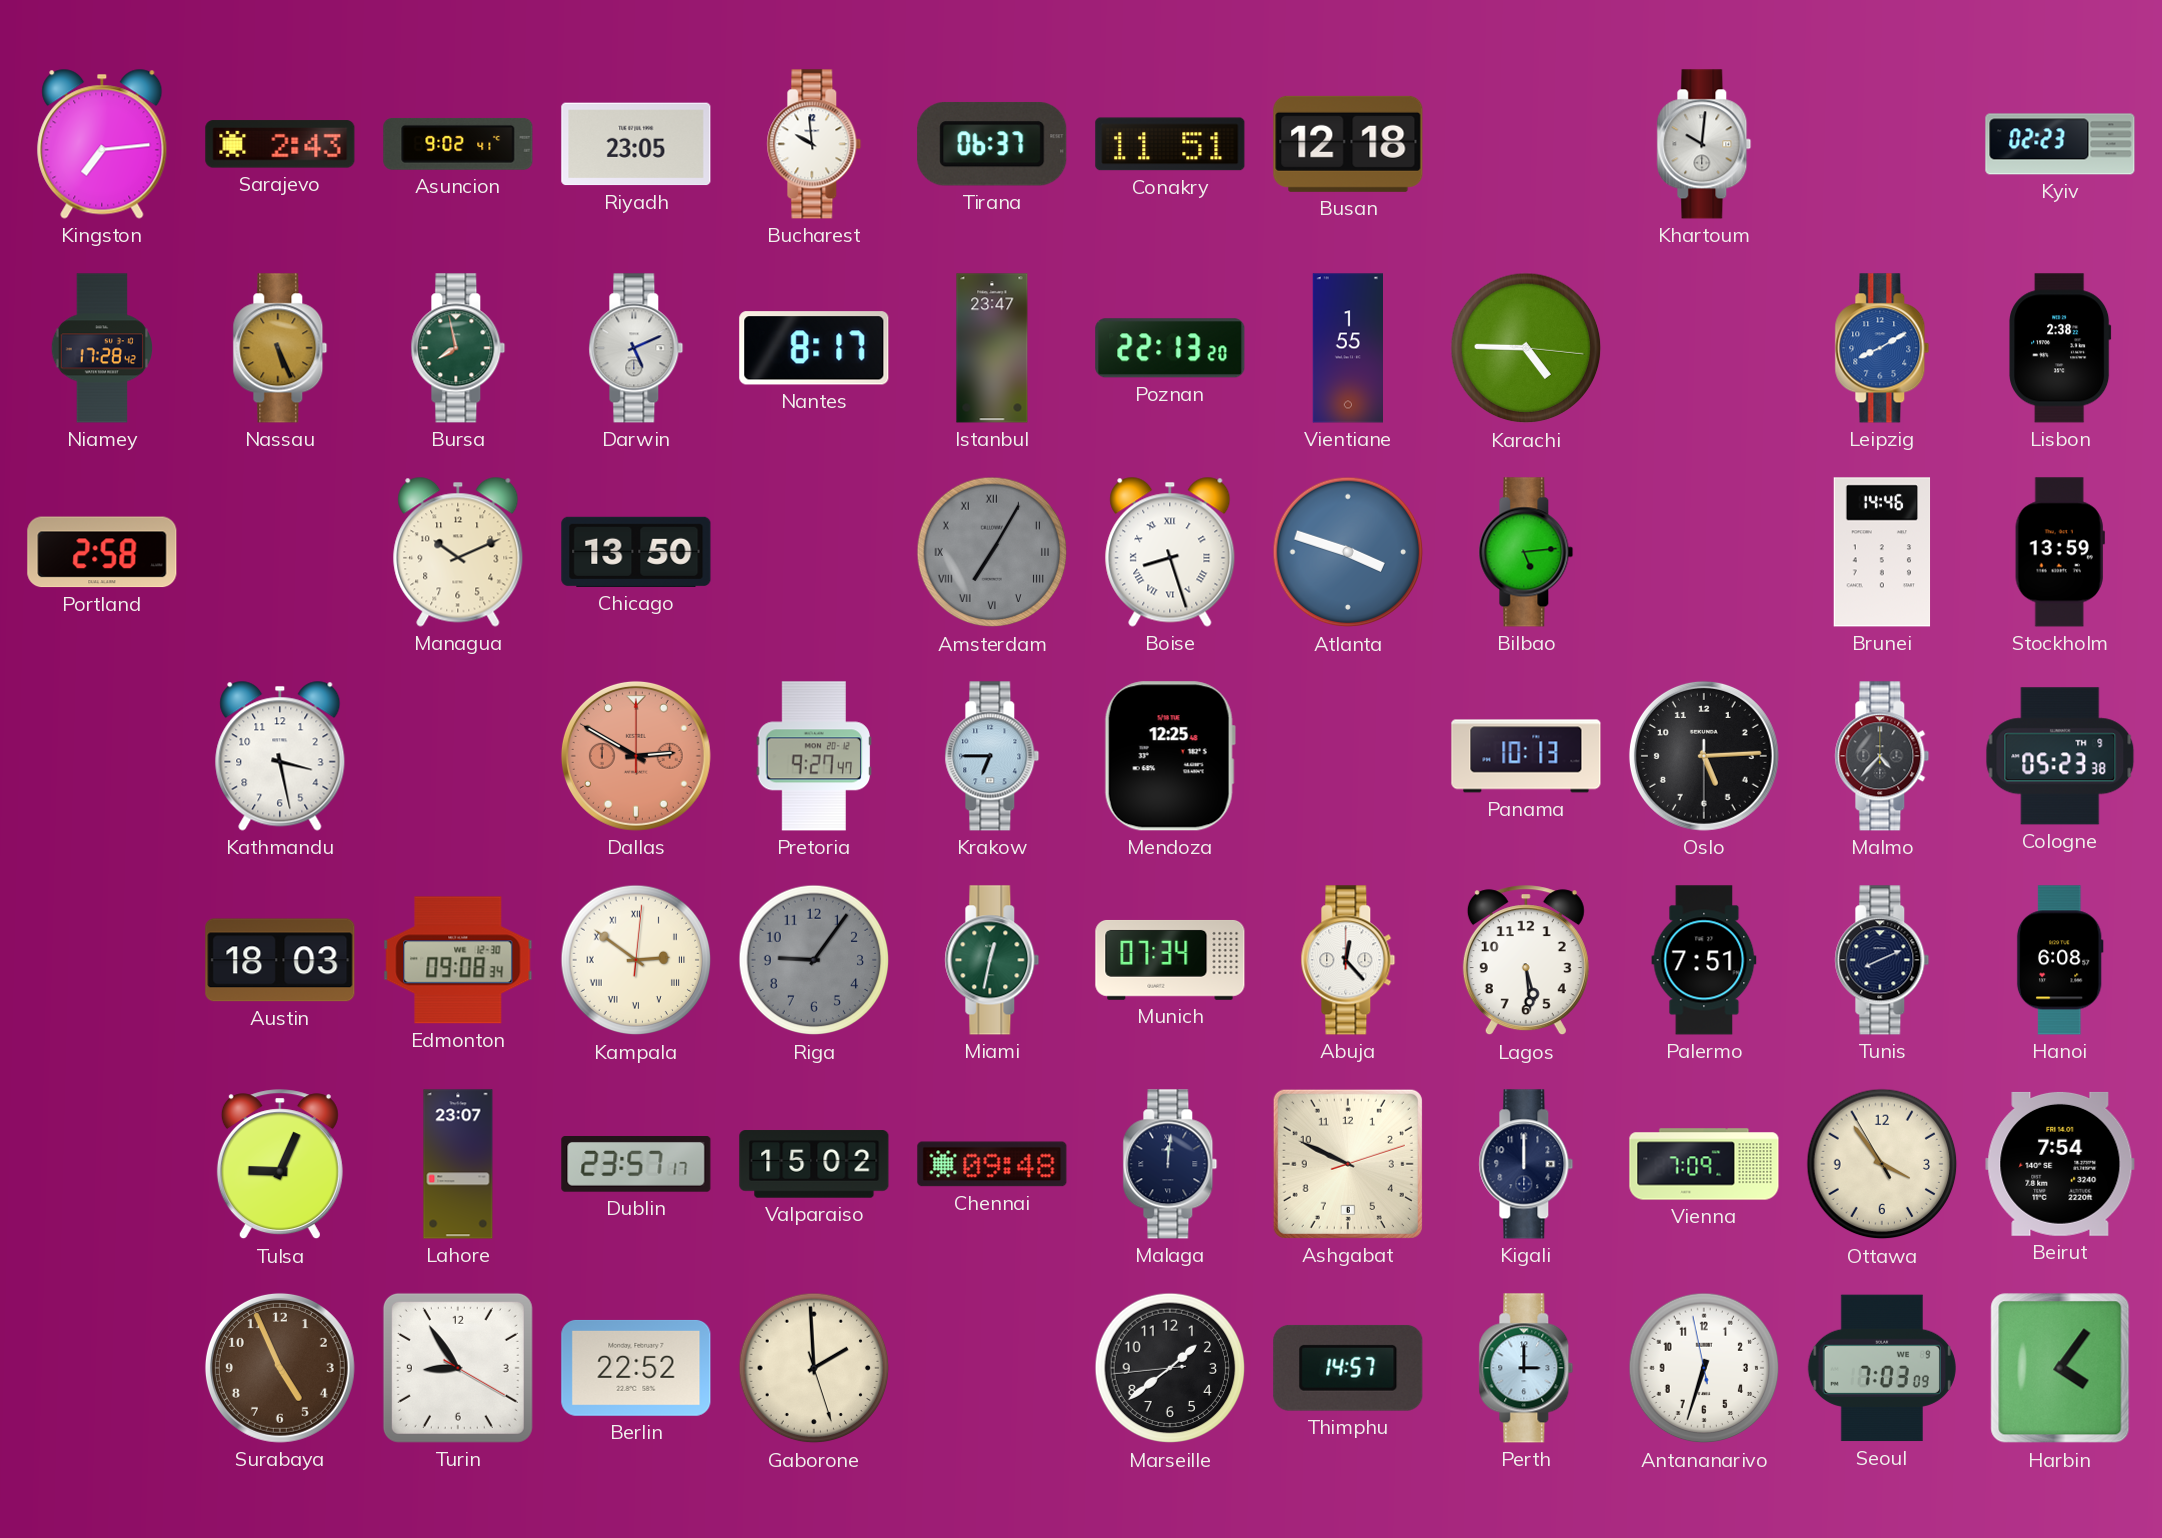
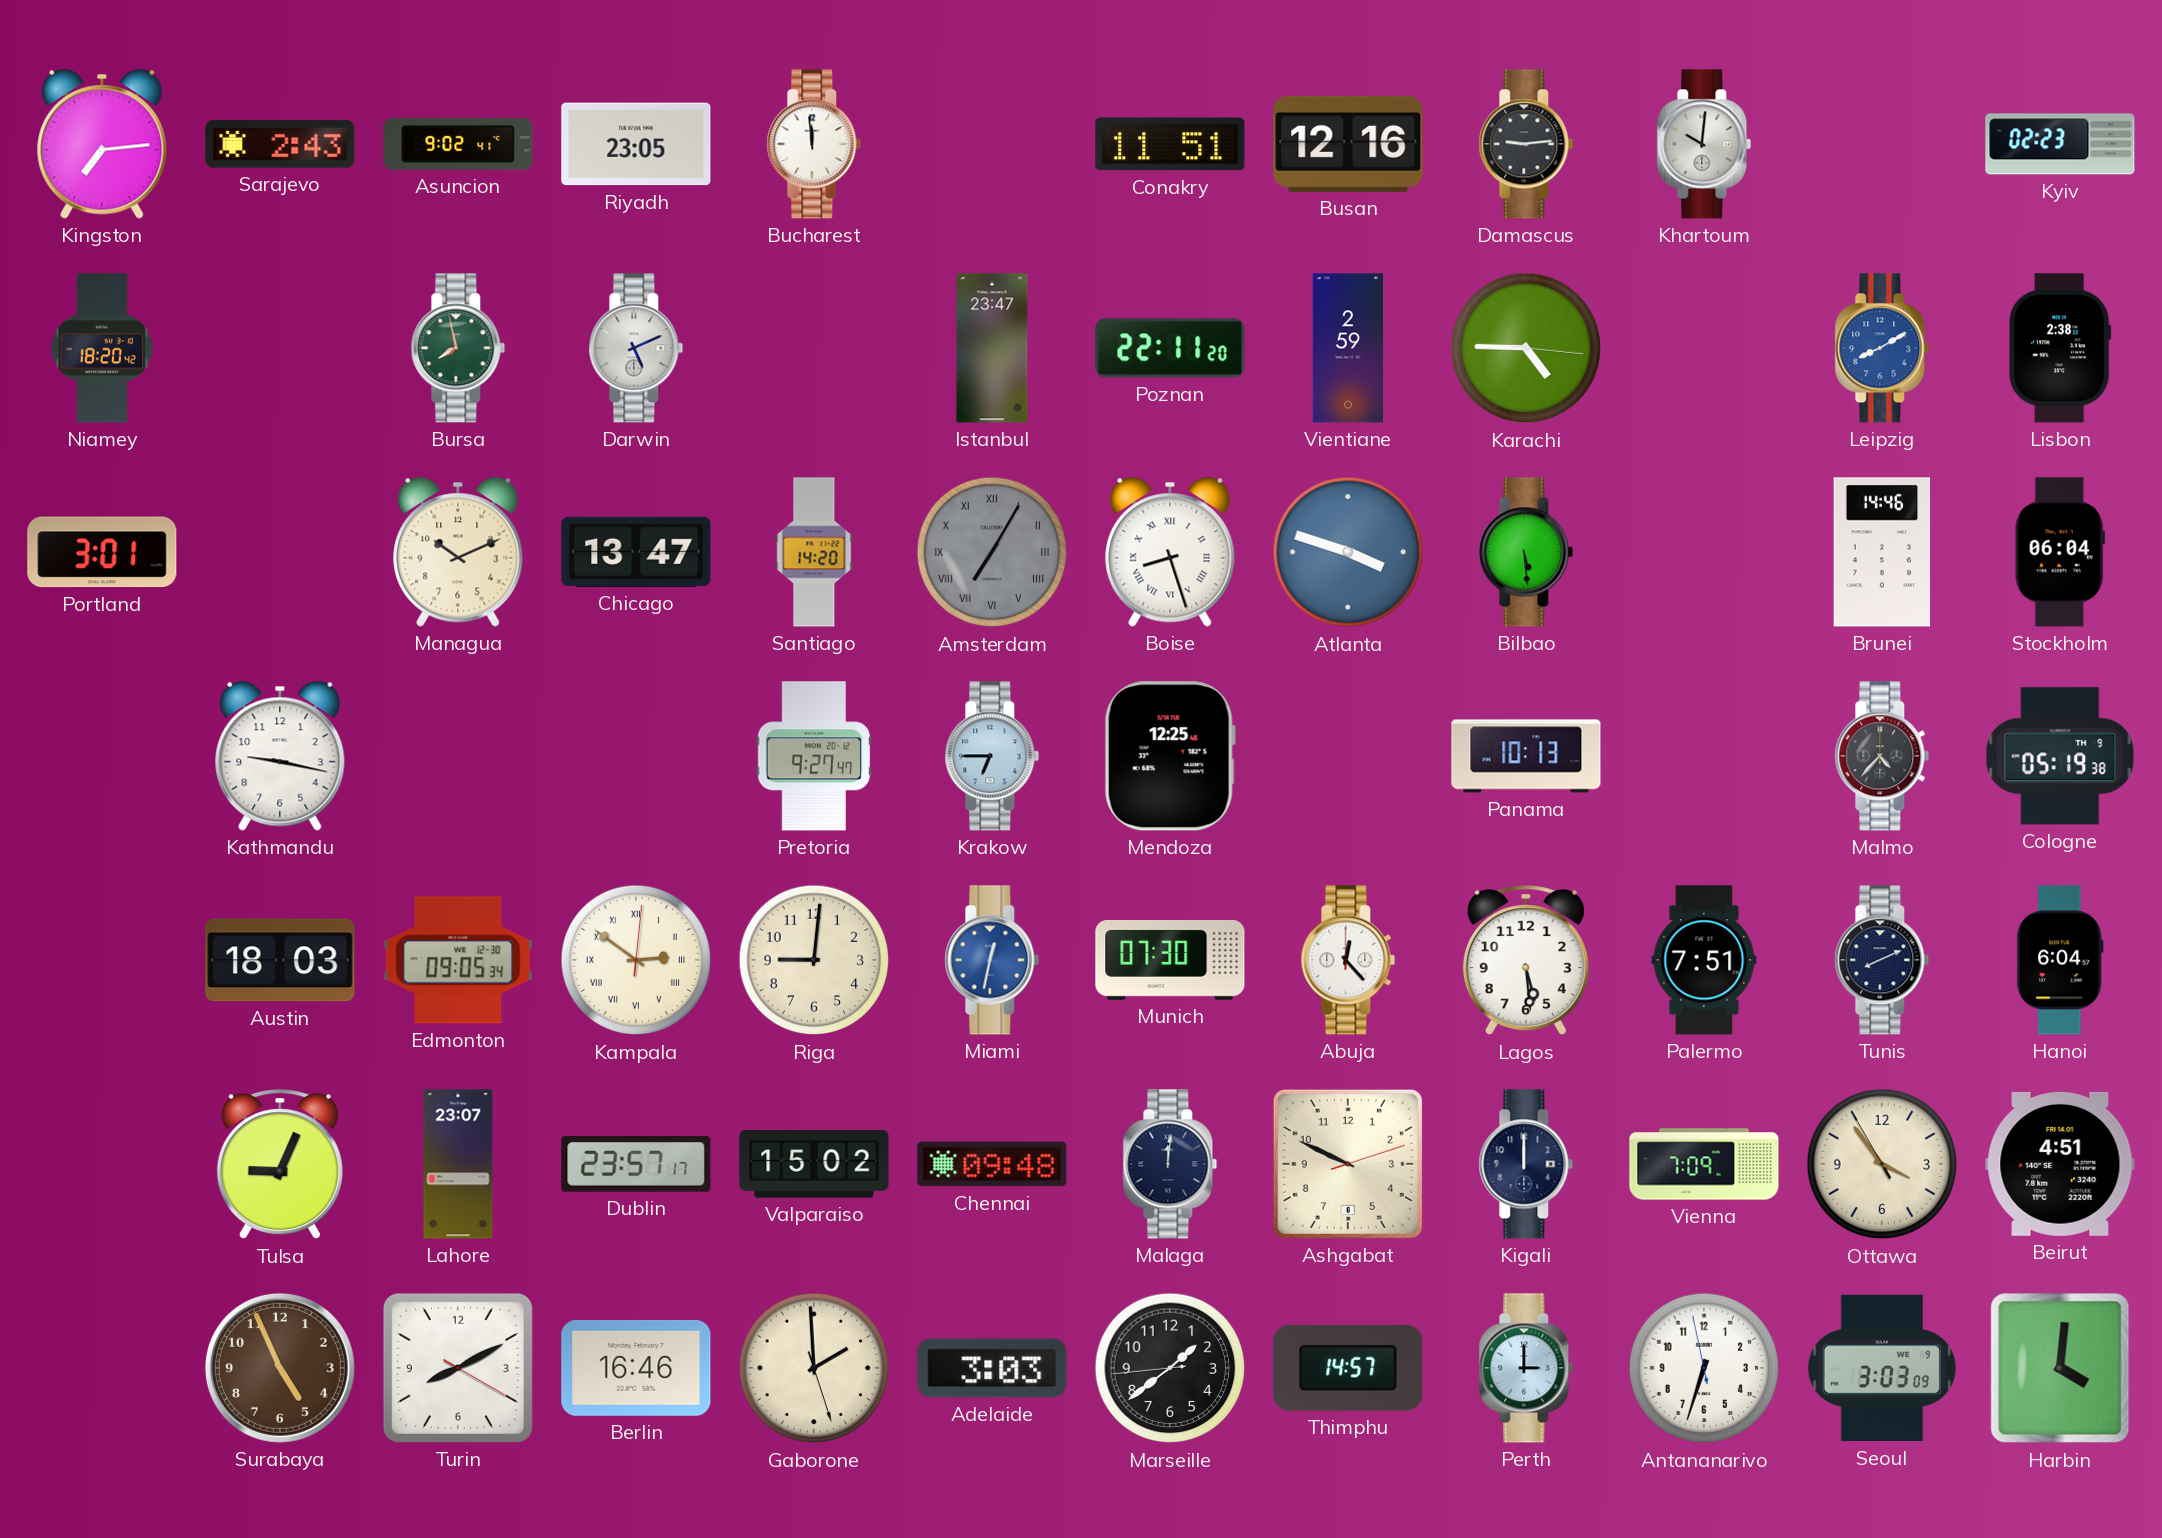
Bucharest: 9:59 -> 11:59
Tirana: 06:37 -> none
Busan: 12:18 -> 12:16
Damascus: none -> 9:14
Niamey: 17:28 -> 18:20
Nassau: 5:26 -> none
Nantes: 8:17 -> none
Poznan: 22:13 -> 22:11
Vientiane: 1:55 -> 2:59
Portland: 2:58 -> 3:01
Chicago: 13:50 -> 13:47
Santiago: none -> 14:20
Bilbao: 5:14 -> 5:29
Stockholm: 13:59 -> 06:04
Kathmandu: 3:28 -> 9:17
Dallas: 2:50 -> none
Oslo: 5:14 -> none
Cologne: 05:23 -> 05:19
Edmonton: 09:08 -> 09:05
Riga: 9:06 -> 9:01
Riga dial: grey -> cream
Miami dial: green -> blue
Munich: 07:34 -> 07:30
Hanoi: 6:08 -> 6:04
Beirut: 7:54 -> 4:51
Turin: 8:54 -> 8:10
Berlin: 22:52 -> 16:46
Adelaide: none -> 3:03
Seoul: 7:03 -> 3:03
Harbin: 4:06 -> 4:01
